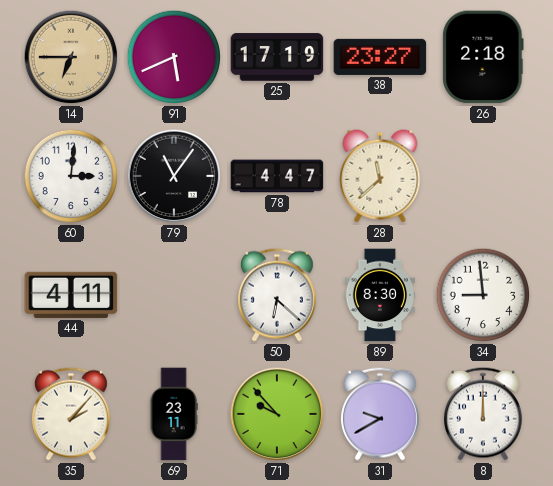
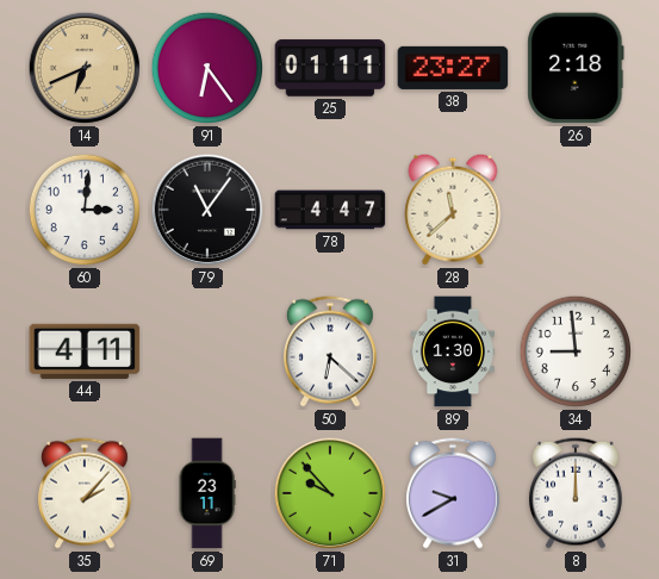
14: 6:45 -> 6:41
91: 5:41 -> 6:24
25: 17:19 -> 01:11
89: 8:30 -> 1:30
